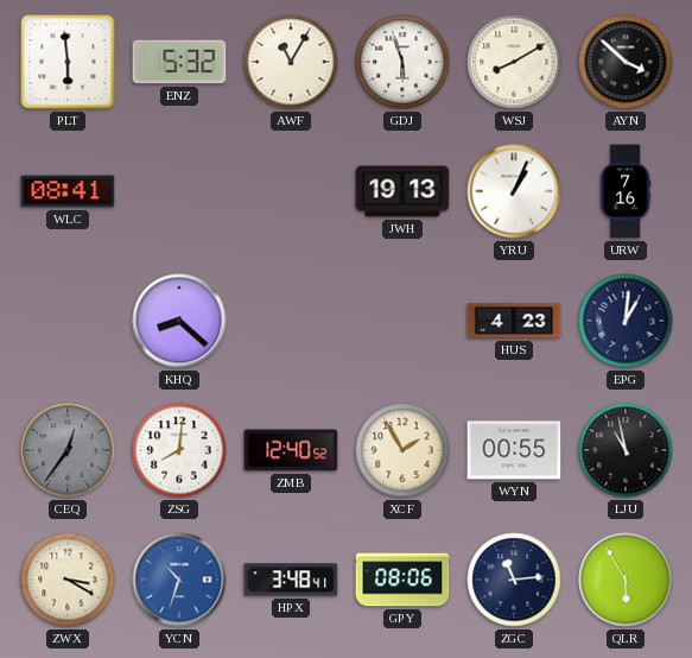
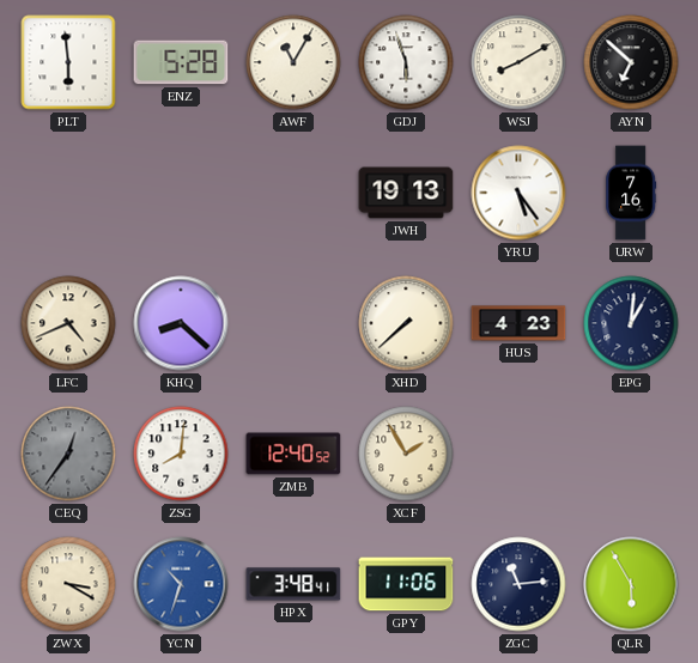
ENZ: 5:32 -> 5:28
AYN: 3:52 -> 6:52
WLC: 08:41 -> none
YRU: 1:04 -> 5:24
LFC: none -> 4:41
XHD: none -> 7:38
WYN: 00:55 -> none
LJU: 10:58 -> none
GPY: 08:06 -> 11:06
